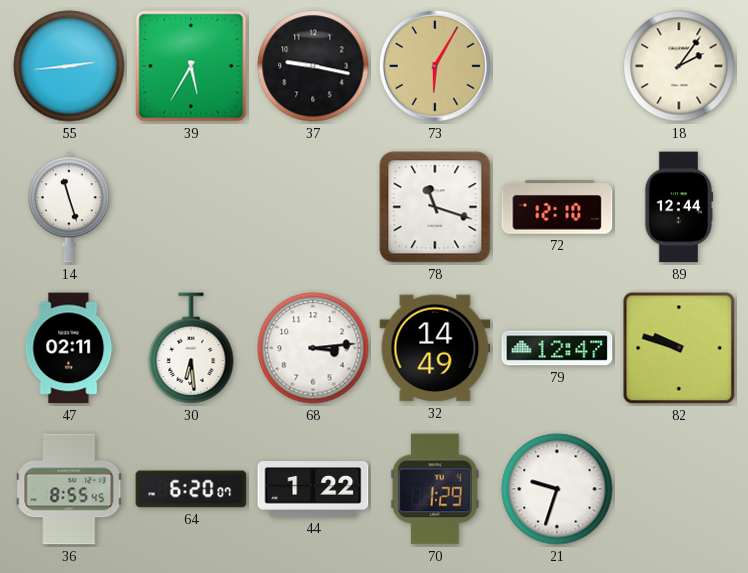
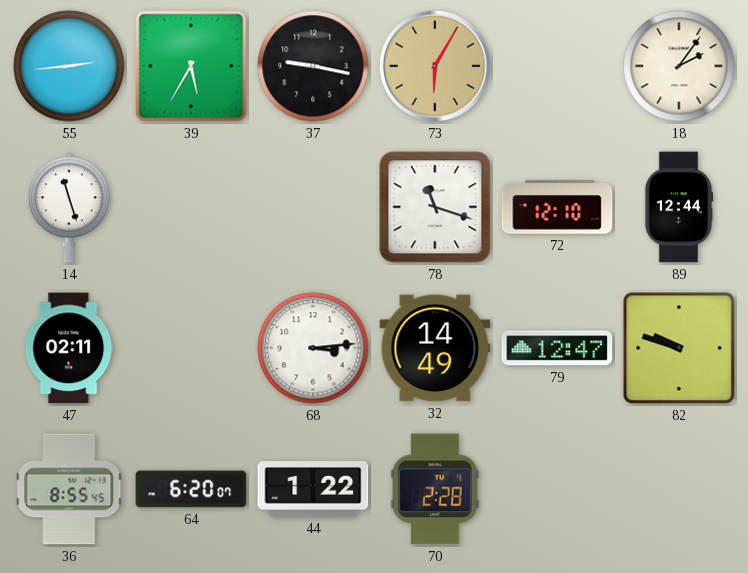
30: 6:29 -> none
70: 1:29 -> 2:28
21: 9:33 -> none
